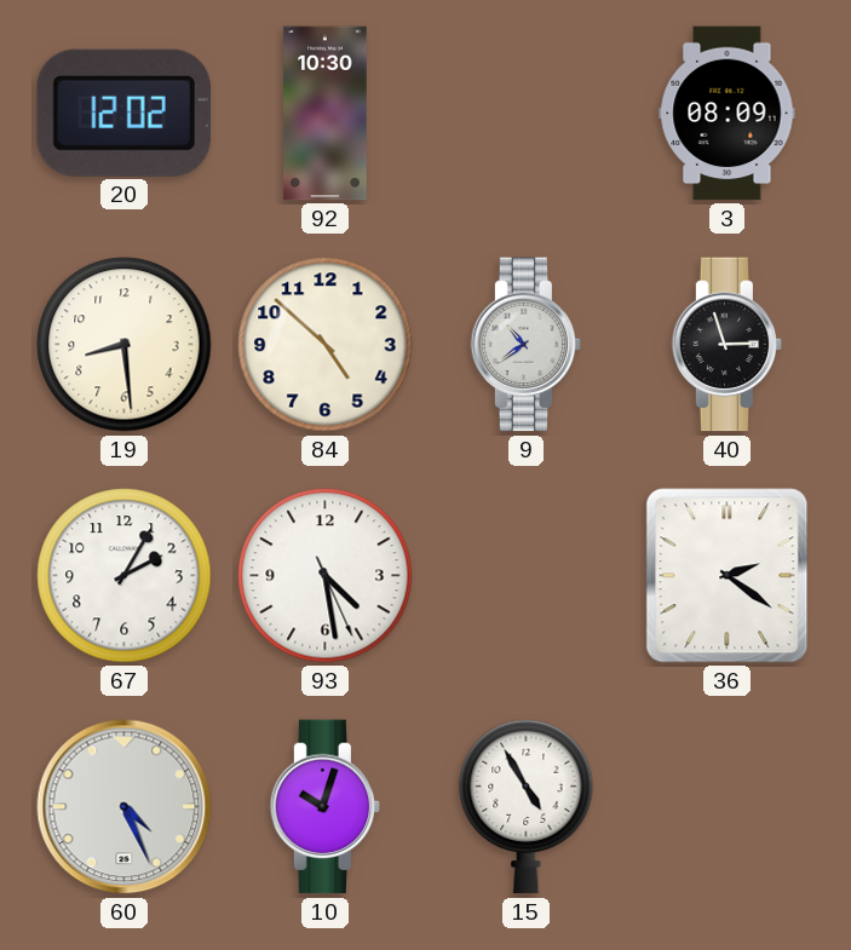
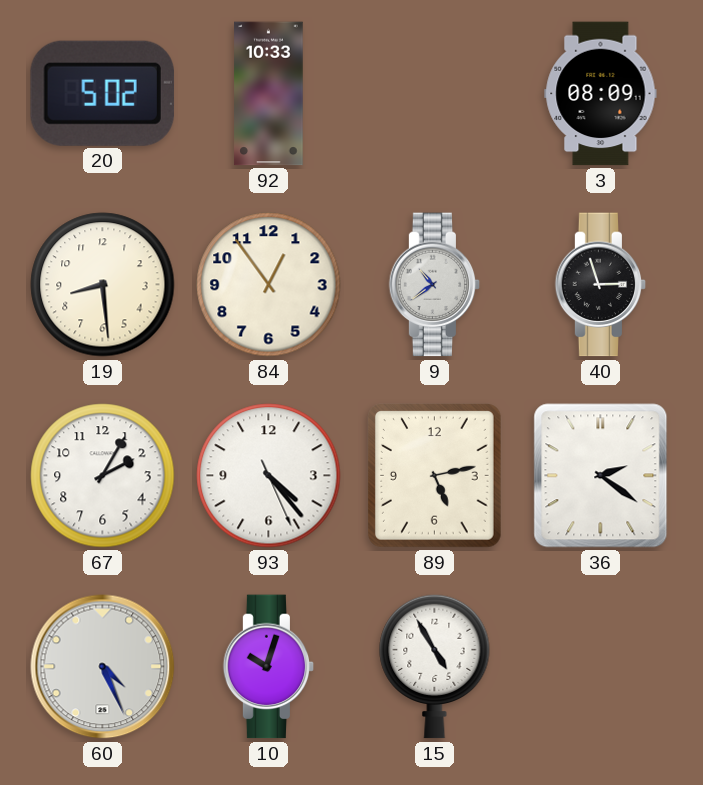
20: 12:02 -> 5:02
92: 10:30 -> 10:33
84: 4:52 -> 12:54
93: 4:28 -> 4:23
89: none -> 5:13
